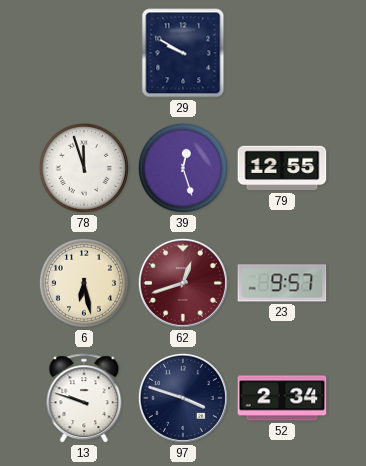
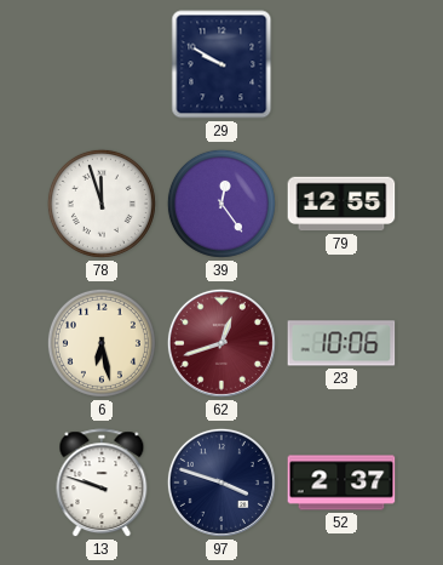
39: 12:27 -> 12:24
23: 9:57 -> 10:06
52: 2:34 -> 2:37
